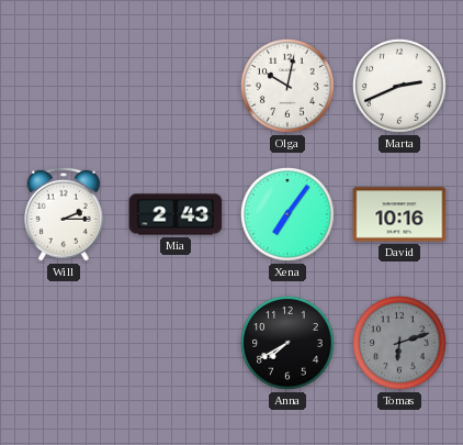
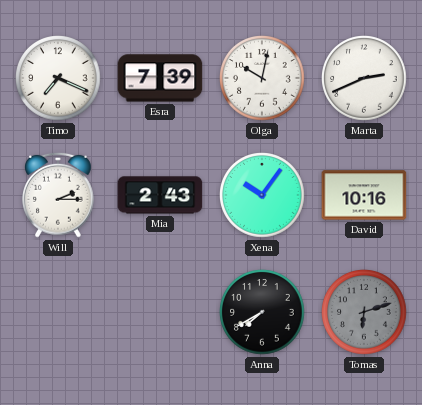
Timo: none -> 7:19
Esra: none -> 7:39
Xena: 7:06 -> 10:06
